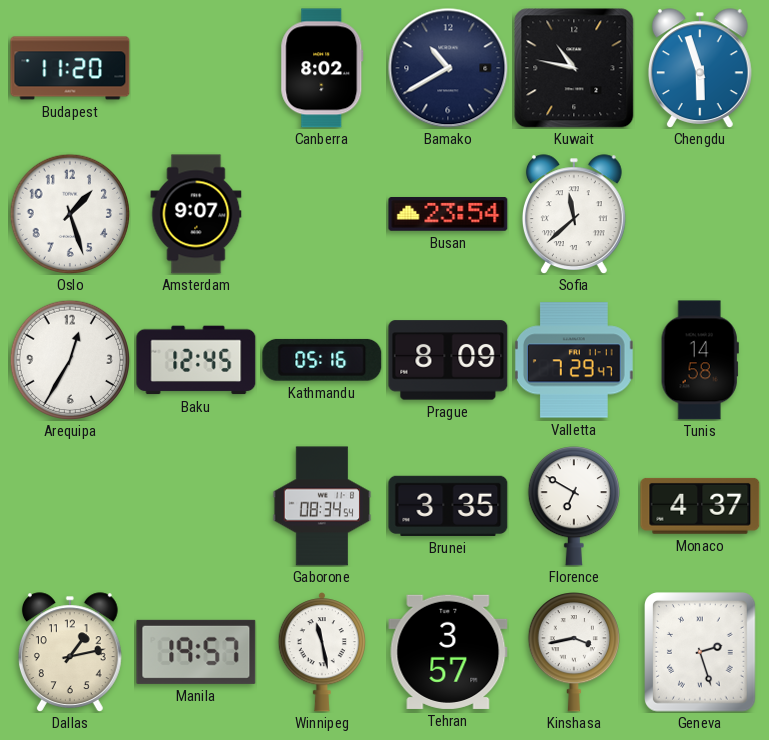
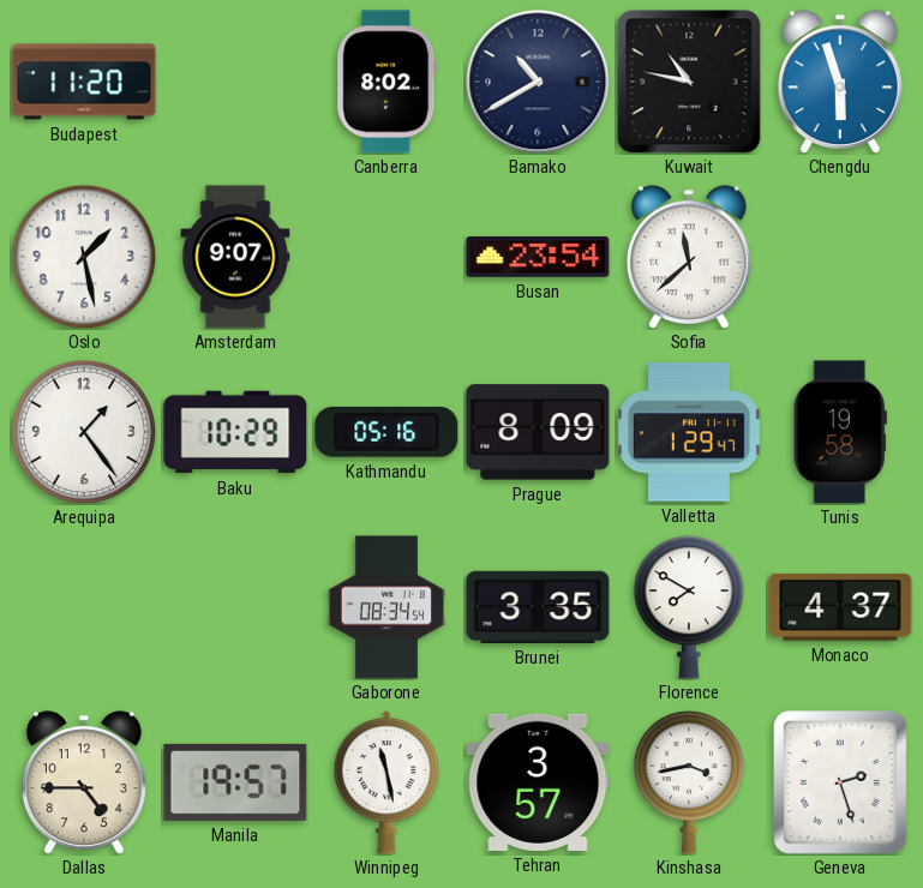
Oslo: 1:27 -> 1:28
Arequipa: 12:35 -> 1:24
Baku: 12:45 -> 10:29
Valletta: 7:29 -> 1:29
Tunis: 14:58 -> 19:58
Florence: 6:50 -> 7:50
Dallas: 1:13 -> 4:45
